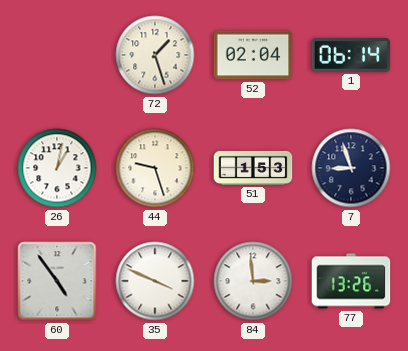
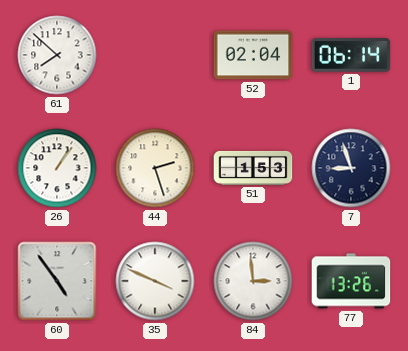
61: none -> 7:52
72: 1:27 -> none
26: 1:02 -> 1:06
44: 9:27 -> 2:27
